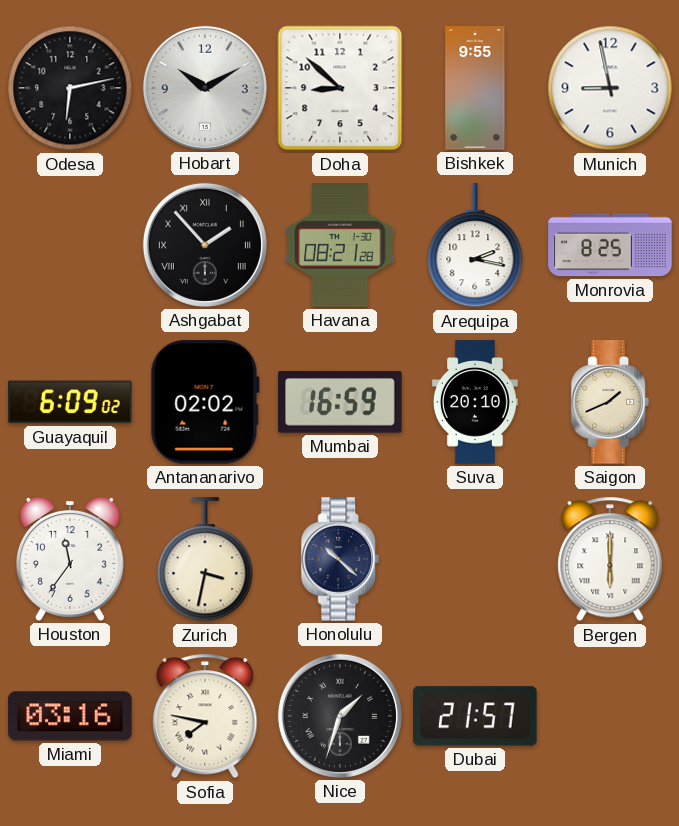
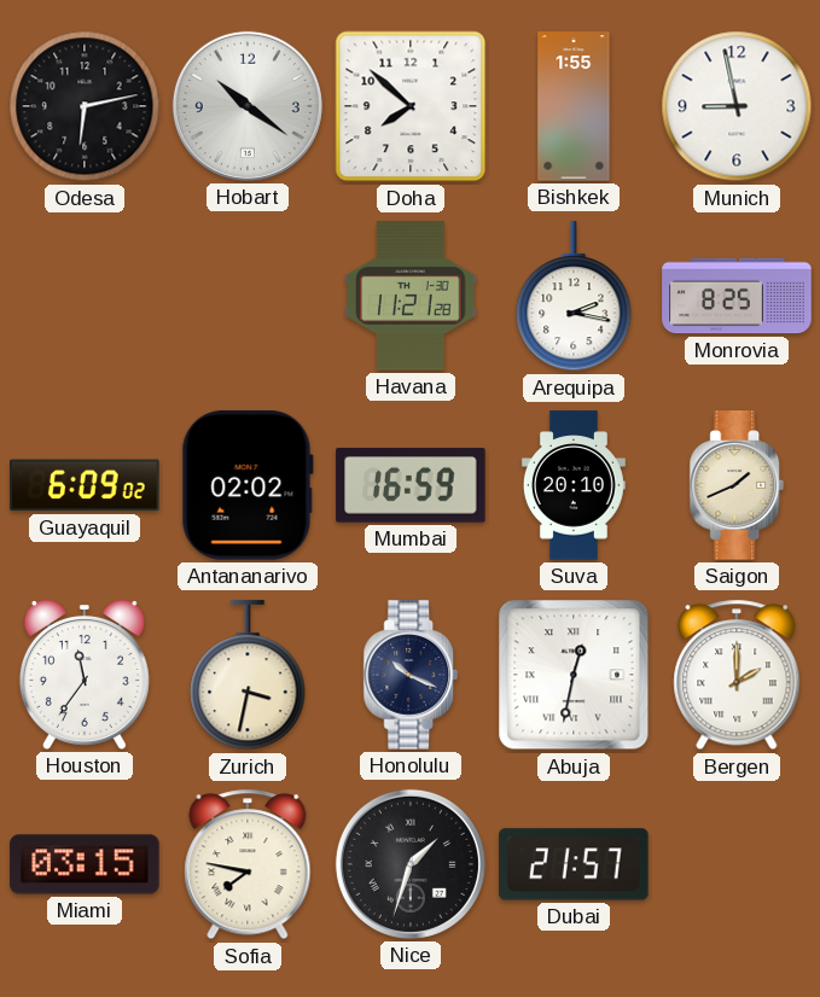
Hobart: 10:10 -> 10:21
Doha: 8:52 -> 7:52
Bishkek: 9:55 -> 1:55
Ashgabat: 1:53 -> none
Havana: 08:21 -> 11:21
Honolulu: 10:22 -> 10:19
Abuja: none -> 12:32
Bergen: 6:00 -> 2:00
Miami: 03:16 -> 03:15
